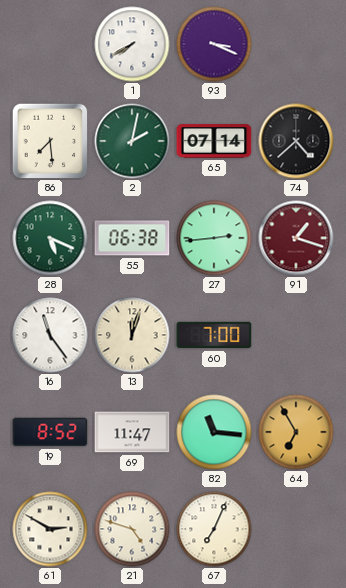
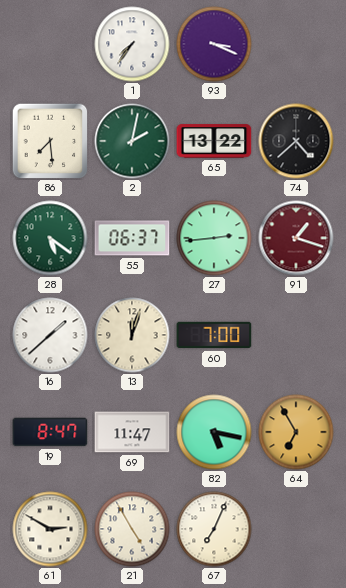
1: 7:40 -> 7:36
65: 07:14 -> 13:22
28: 5:19 -> 5:21
55: 06:38 -> 06:37
16: 11:24 -> 1:38
19: 8:52 -> 8:47
82: 11:16 -> 5:17
21: 4:48 -> 4:55
